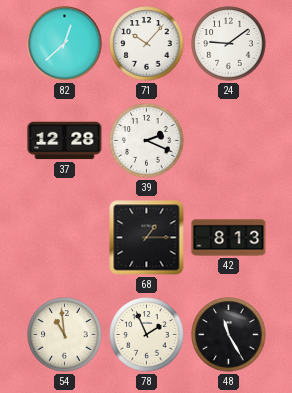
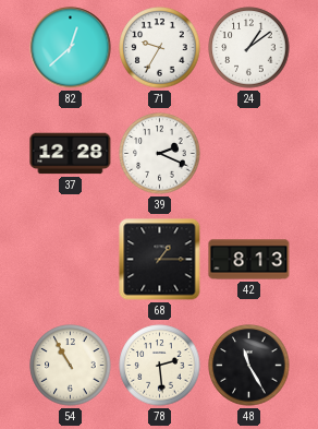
71: 10:07 -> 9:35
24: 9:09 -> 1:09
54: 10:59 -> 10:55
78: 1:56 -> 2:29
